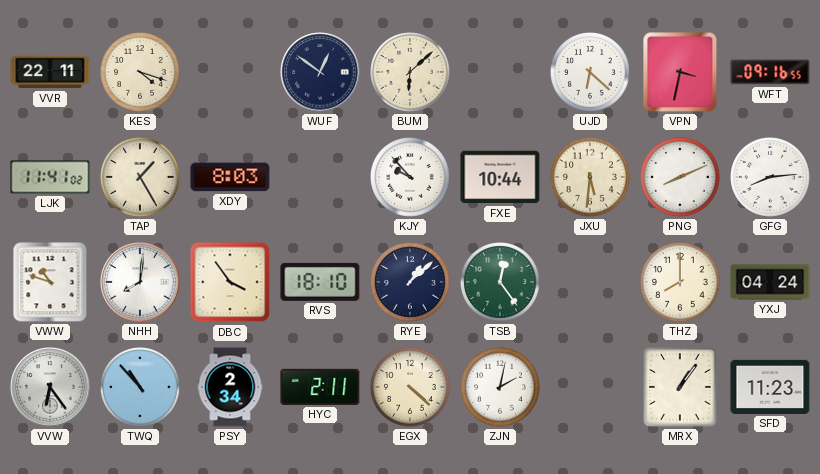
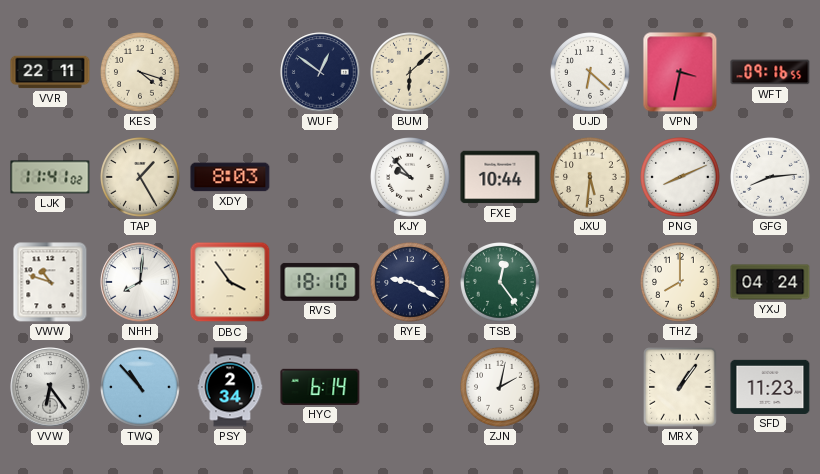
RYE: 1:08 -> 9:20
HYC: 2:11 -> 6:14
EGX: 4:22 -> none
